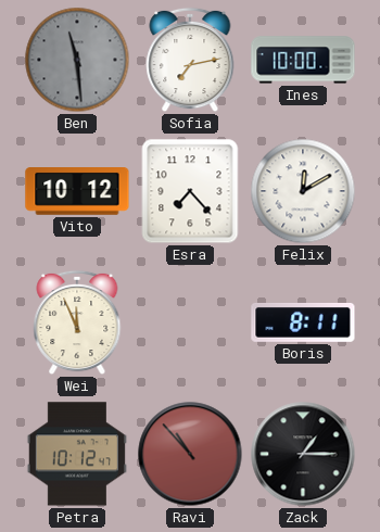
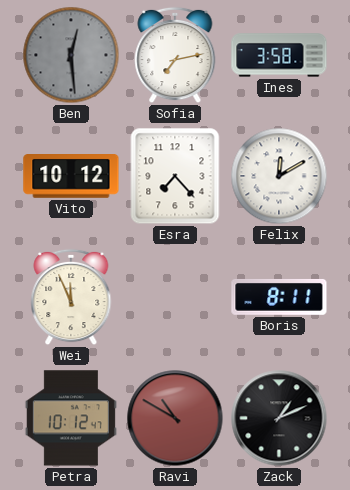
Ben: 11:29 -> 12:29
Ines: 10:00 -> 3:58
Ravi: 10:53 -> 10:50
Zack: 1:15 -> 1:11
